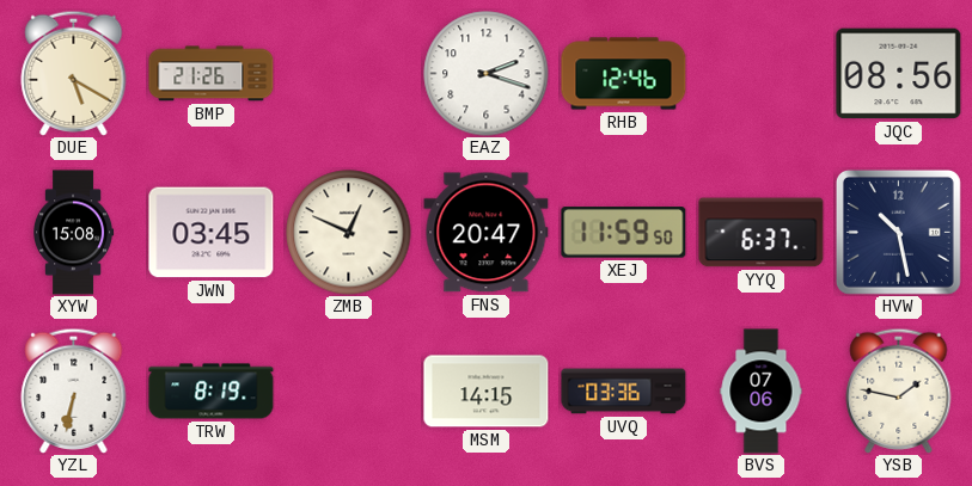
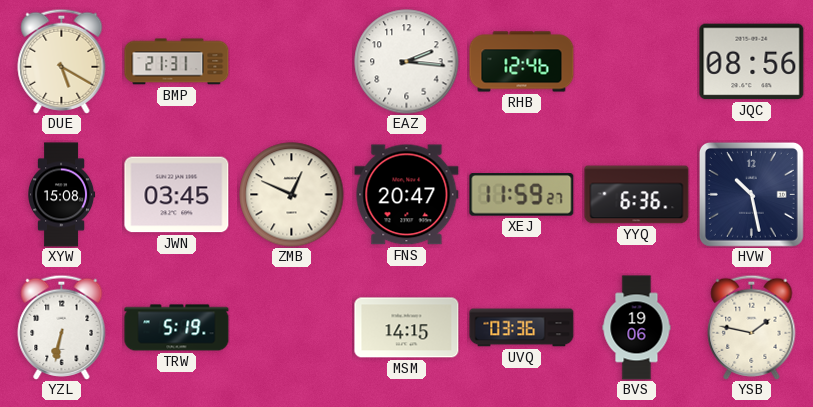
BMP: 21:26 -> 21:31
EAZ: 2:18 -> 2:16
XEJ: 11:59:50 -> 11:59:27
YYQ: 6:37 -> 6:36
TRW: 8:19 -> 5:19
BVS: 07:06 -> 19:06
